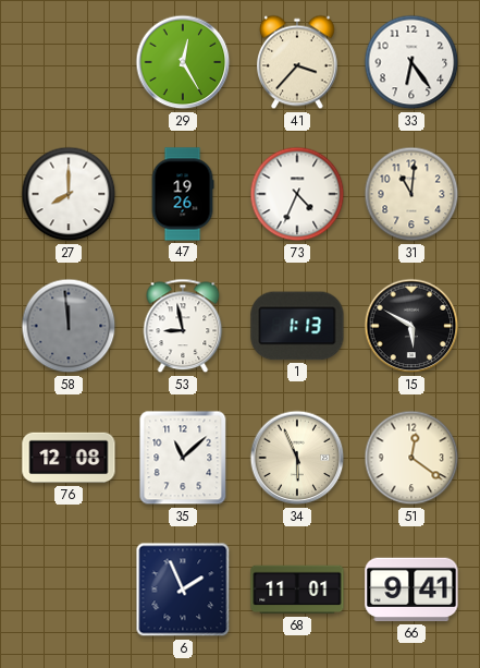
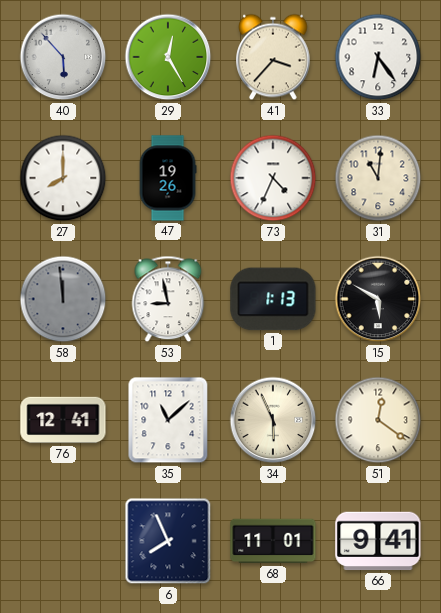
40: none -> 5:53
76: 12:08 -> 12:41
6: 1:56 -> 7:56
